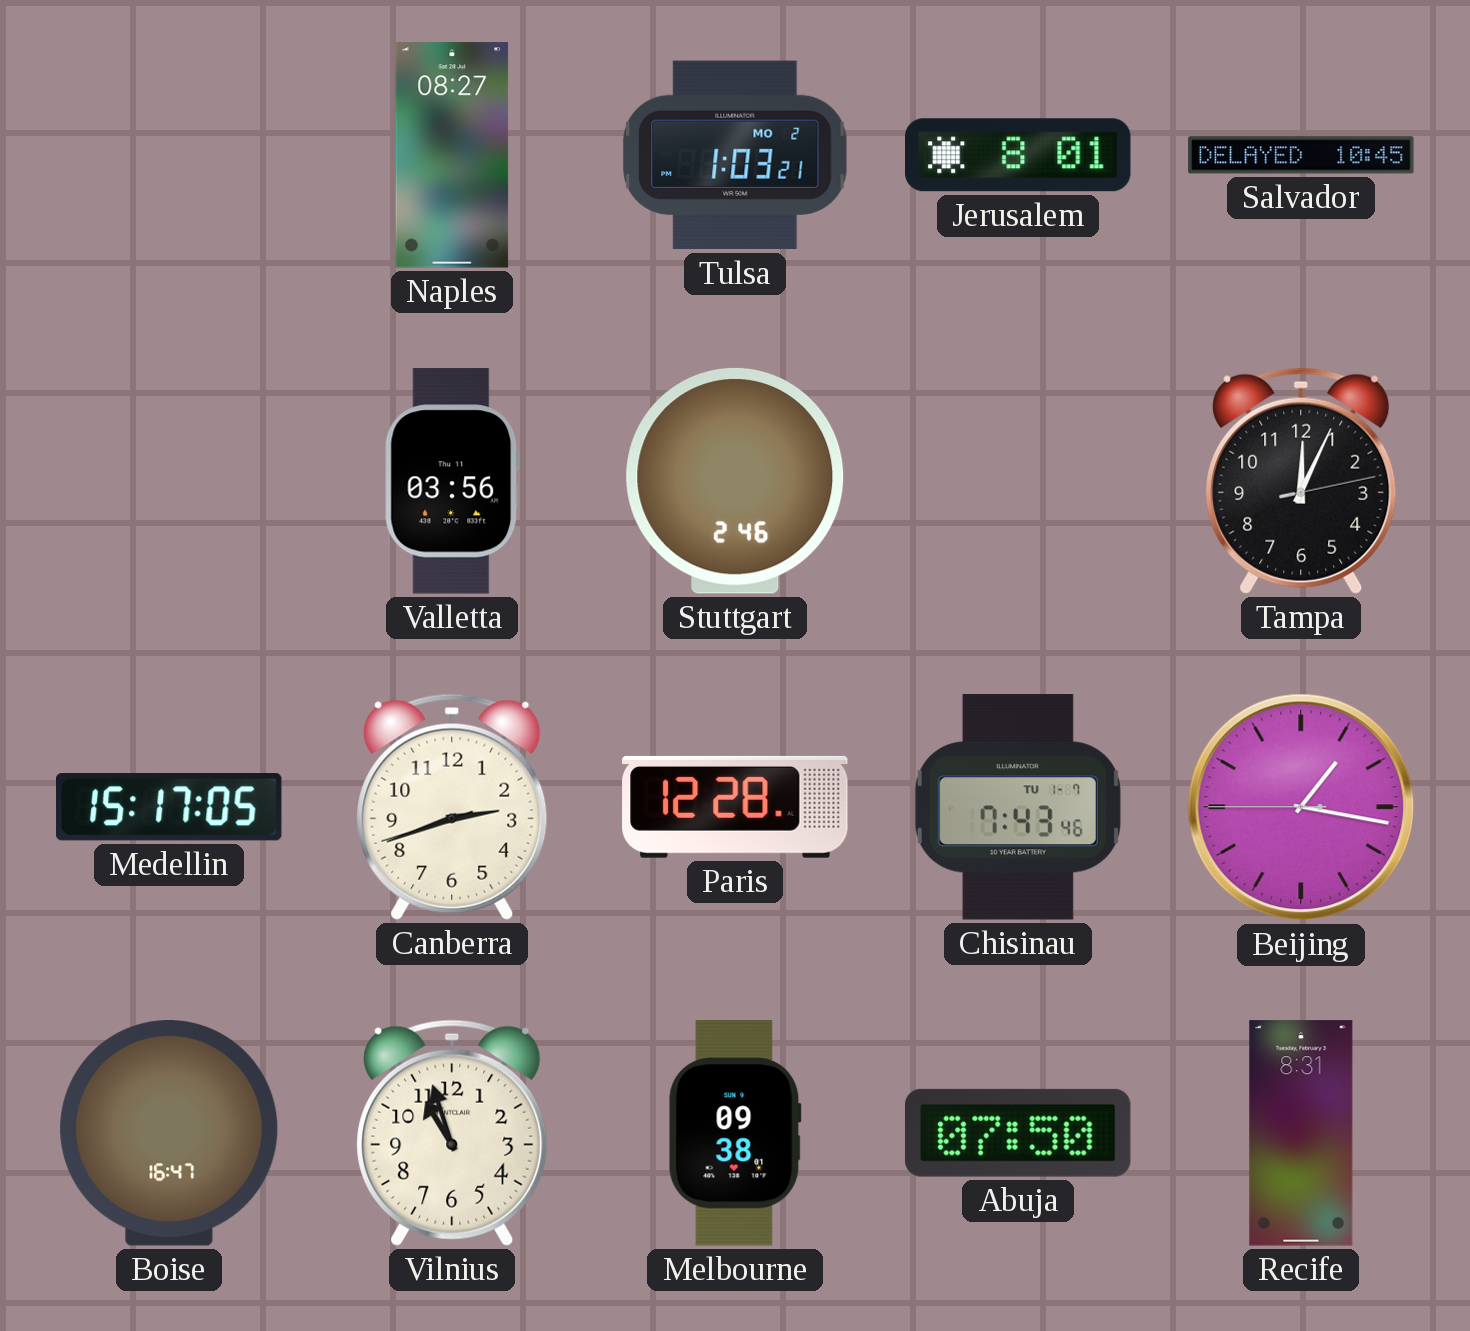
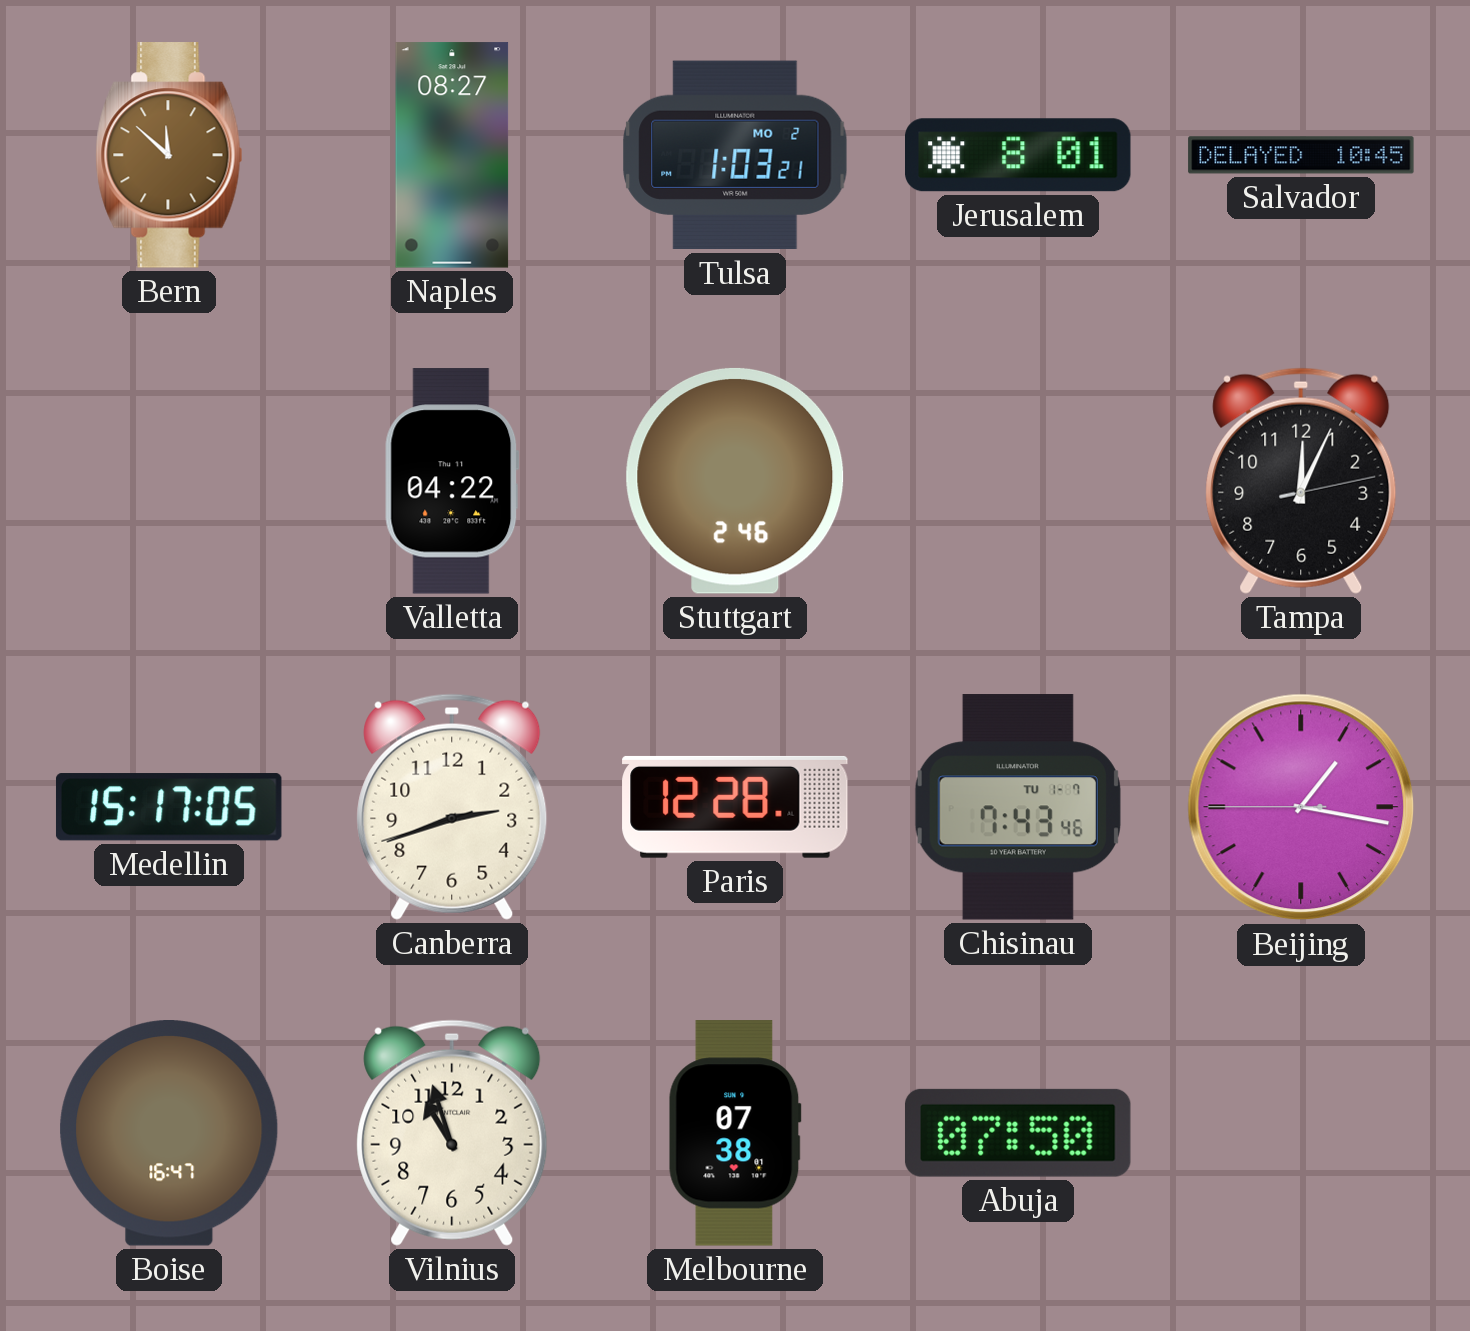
Bern: none -> 11:52
Valletta: 03:56 -> 04:22
Melbourne: 09:38 -> 07:38
Recife: 8:31 -> none
